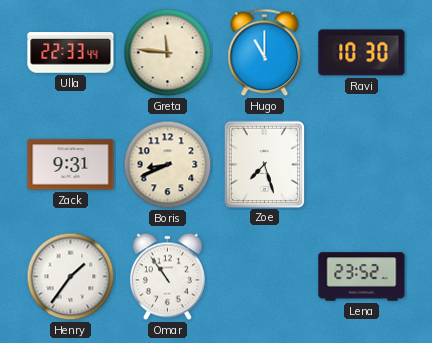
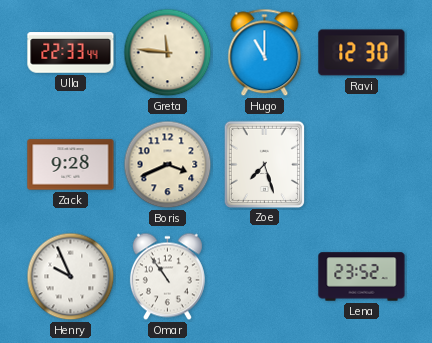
Ravi: 10:30 -> 12:30
Zack: 9:31 -> 9:28
Boris: 8:41 -> 3:41
Henry: 1:36 -> 9:56
